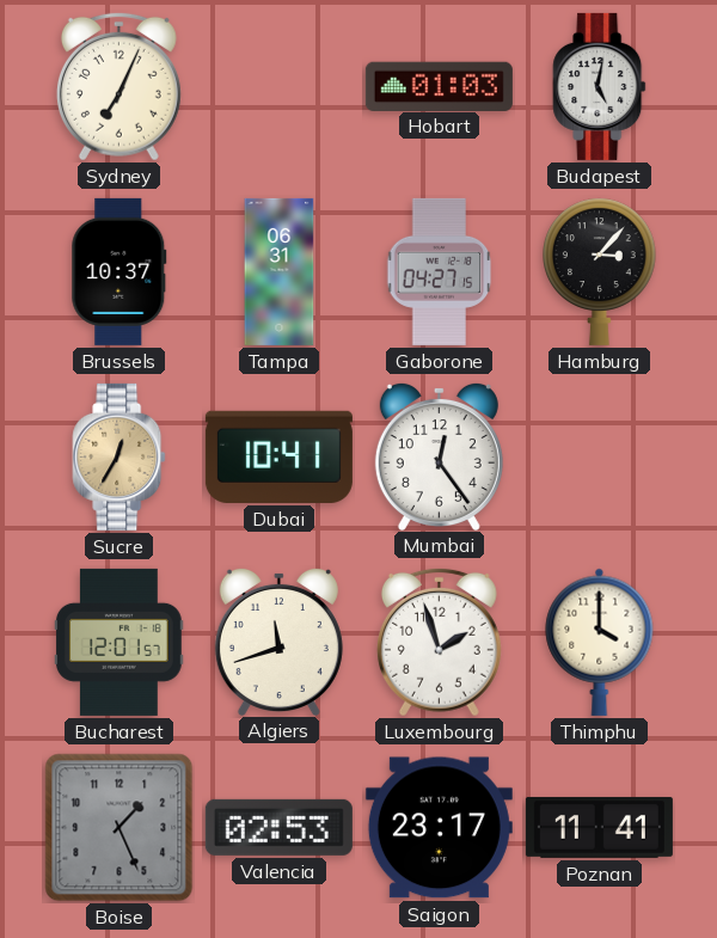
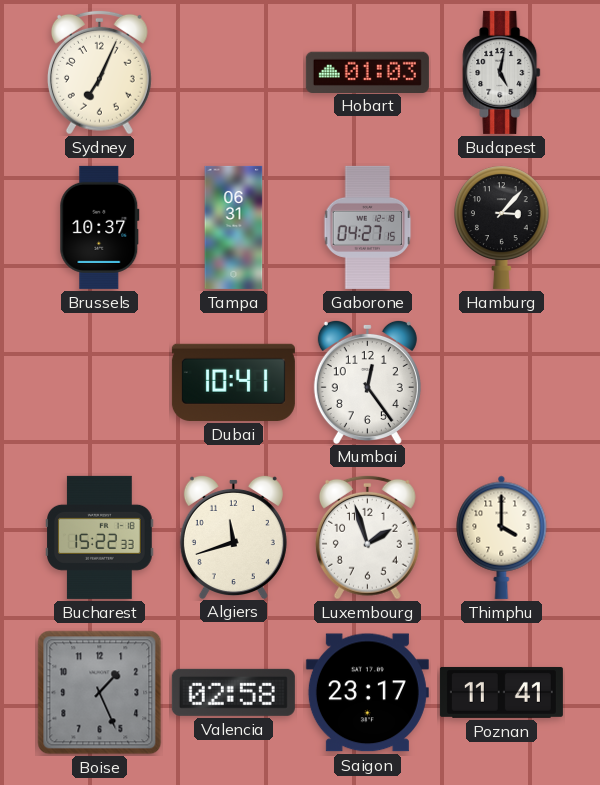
Sucre: 12:35 -> none
Bucharest: 12:01 -> 15:22
Valencia: 02:53 -> 02:58
